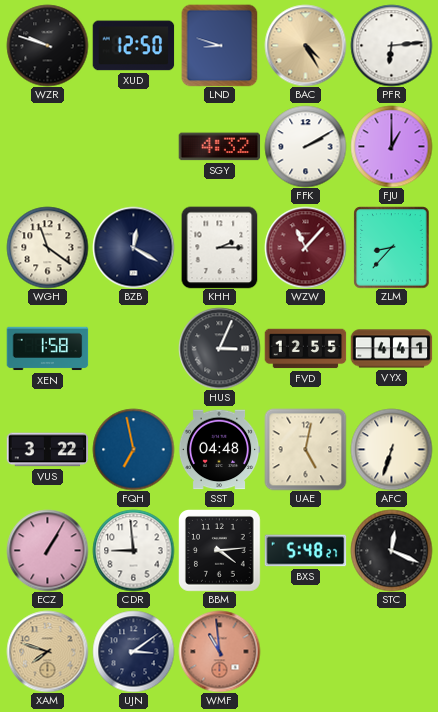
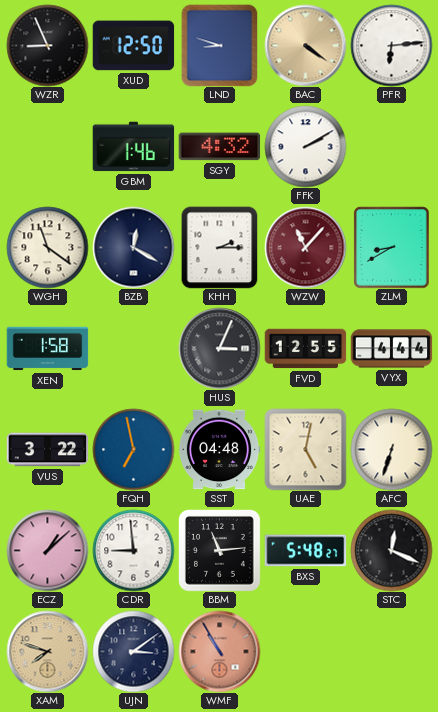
WZR: 9:48 -> 8:56
BAC: 4:25 -> 4:21
GBM: none -> 1:46
FJU: 1:00 -> none
ZLM: 8:37 -> 8:40
VYX: 4:41 -> 4:44
ECZ: 1:05 -> 1:08
BBM: 4:14 -> 11:14
WMF: 10:59 -> 10:55
